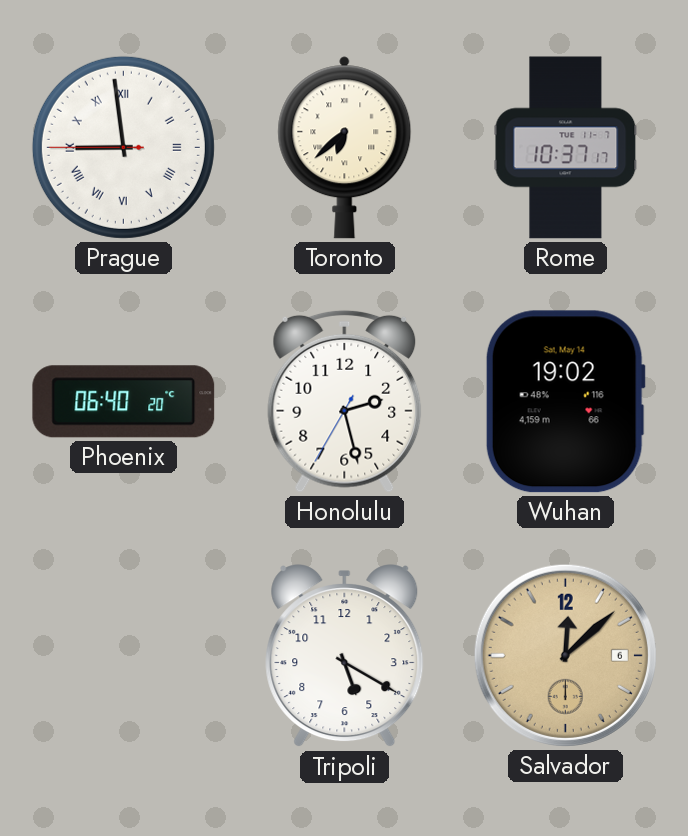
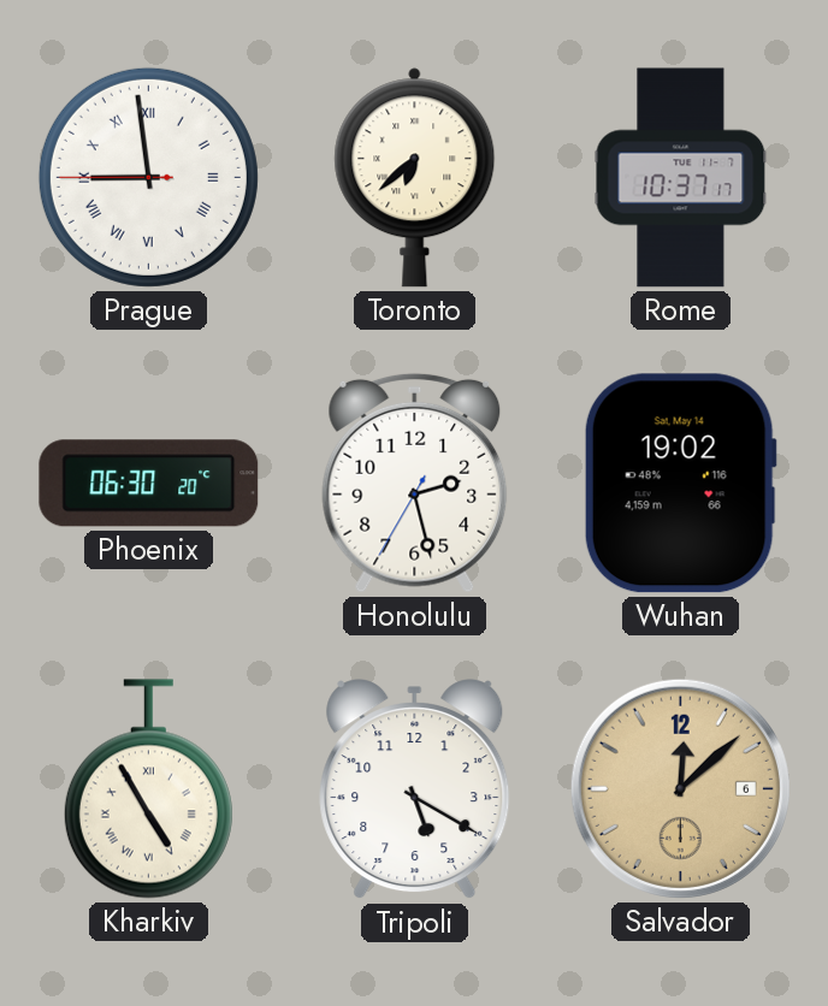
Phoenix: 06:40 -> 06:30
Kharkiv: none -> 4:55
